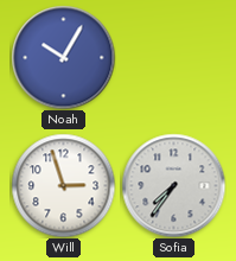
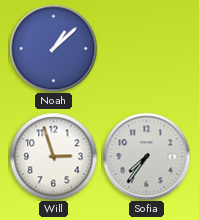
Noah: 10:05 -> 1:08
